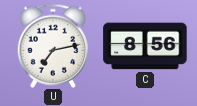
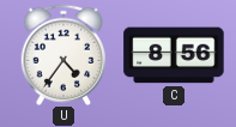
U: 7:13 -> 4:36
